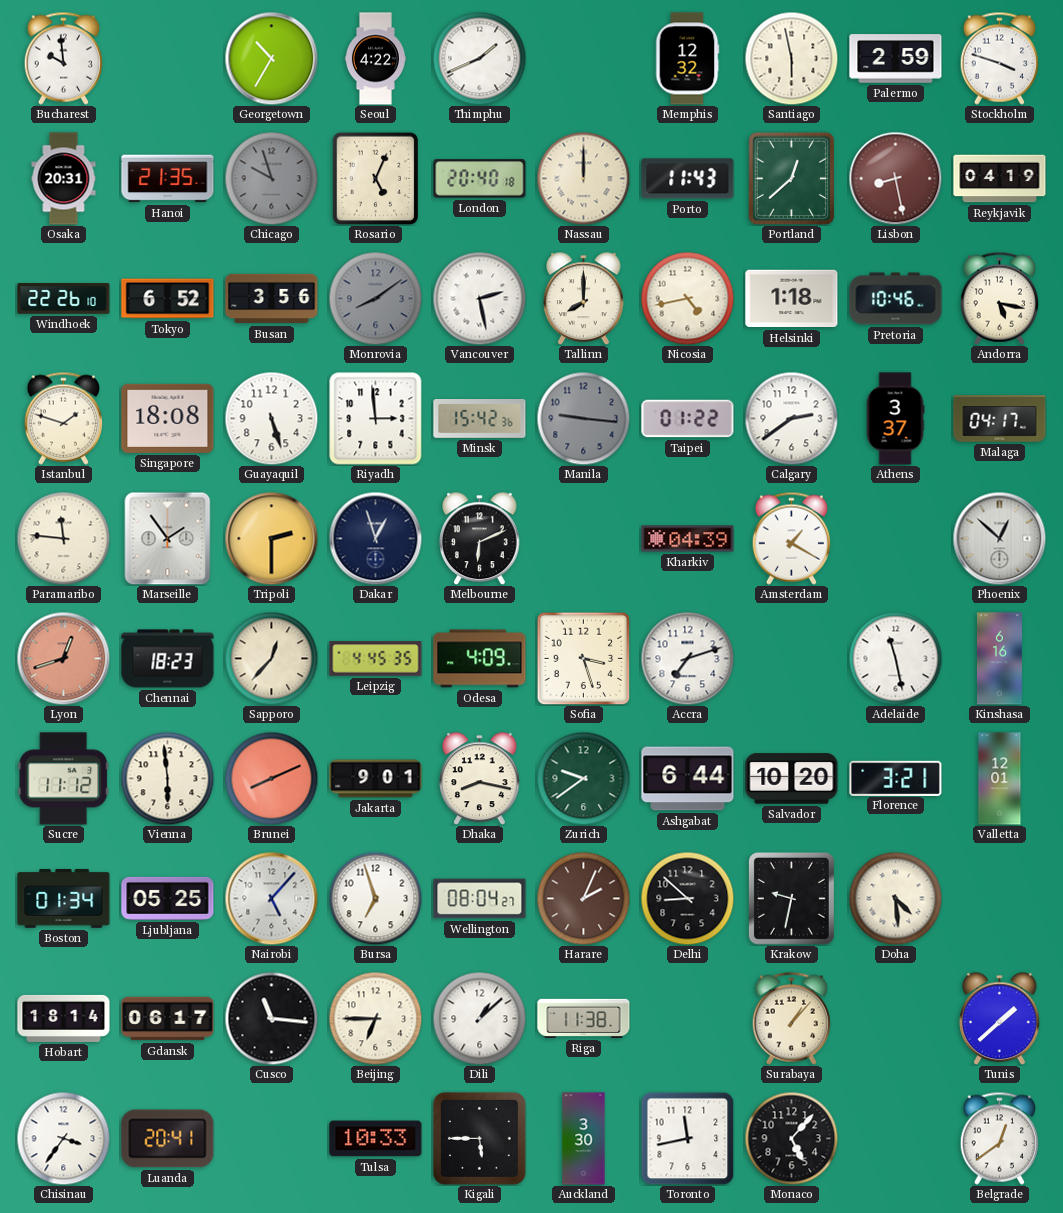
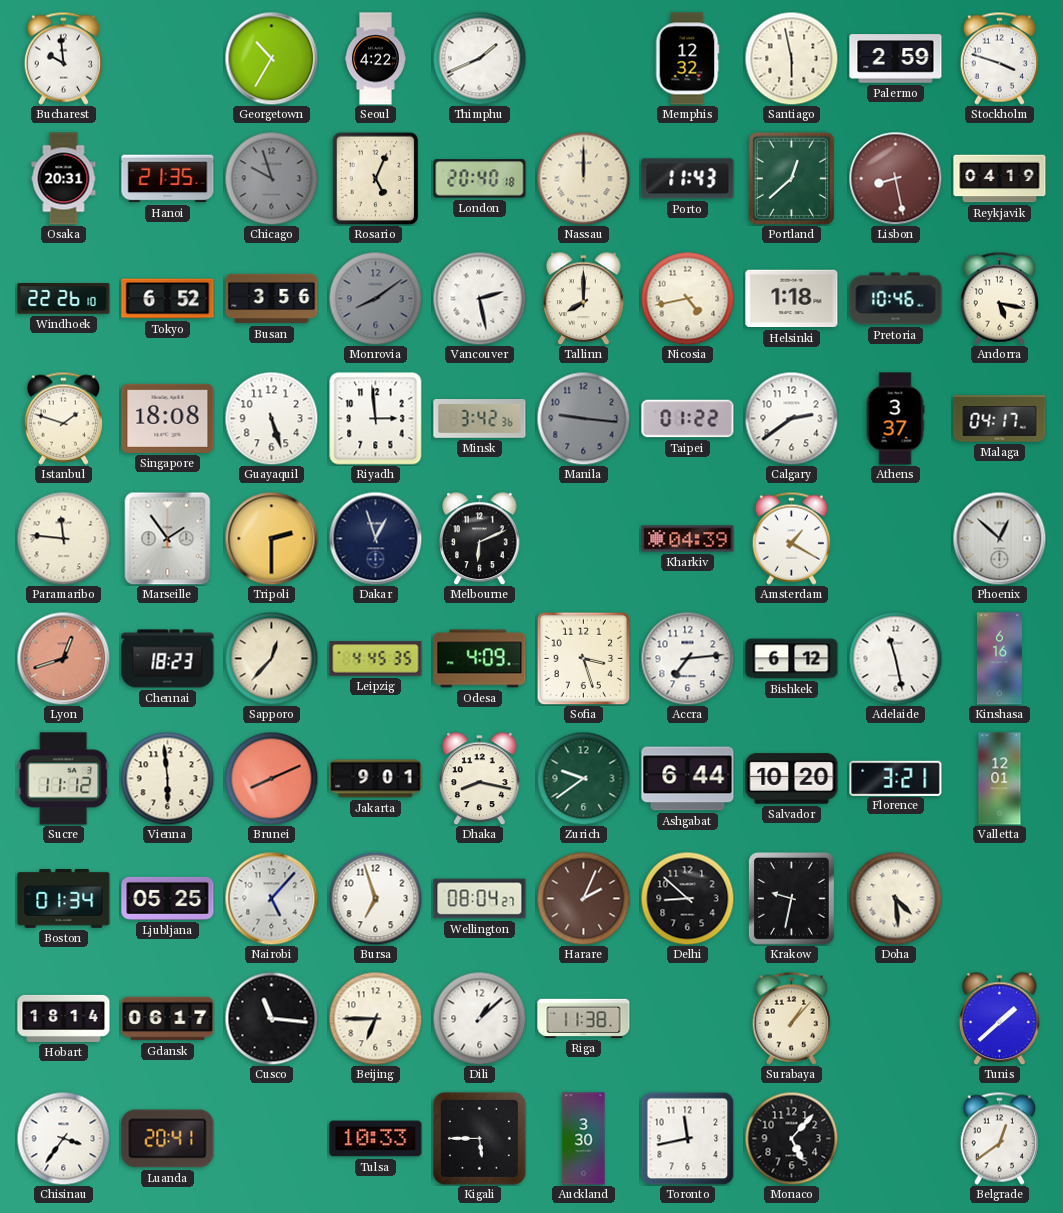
Minsk: 15:42 -> 3:42
Accra: 7:12 -> 7:14
Bishkek: none -> 6:12
